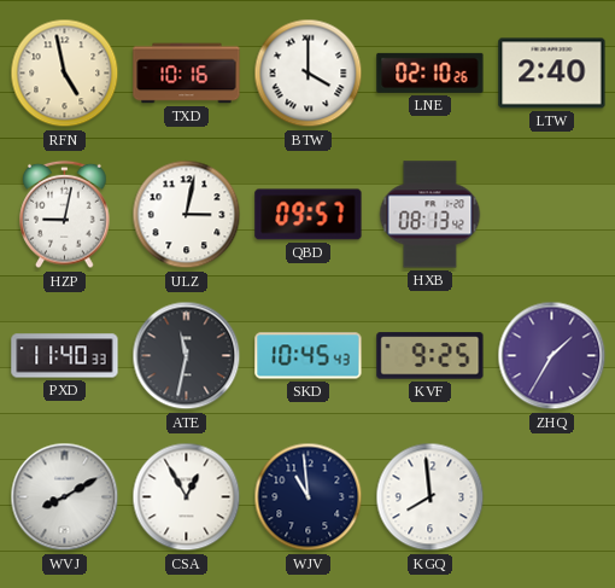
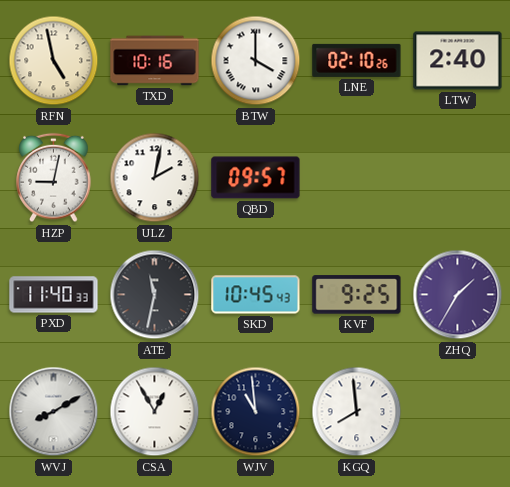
ULZ: 3:02 -> 2:02
HXB: 08:13 -> none
